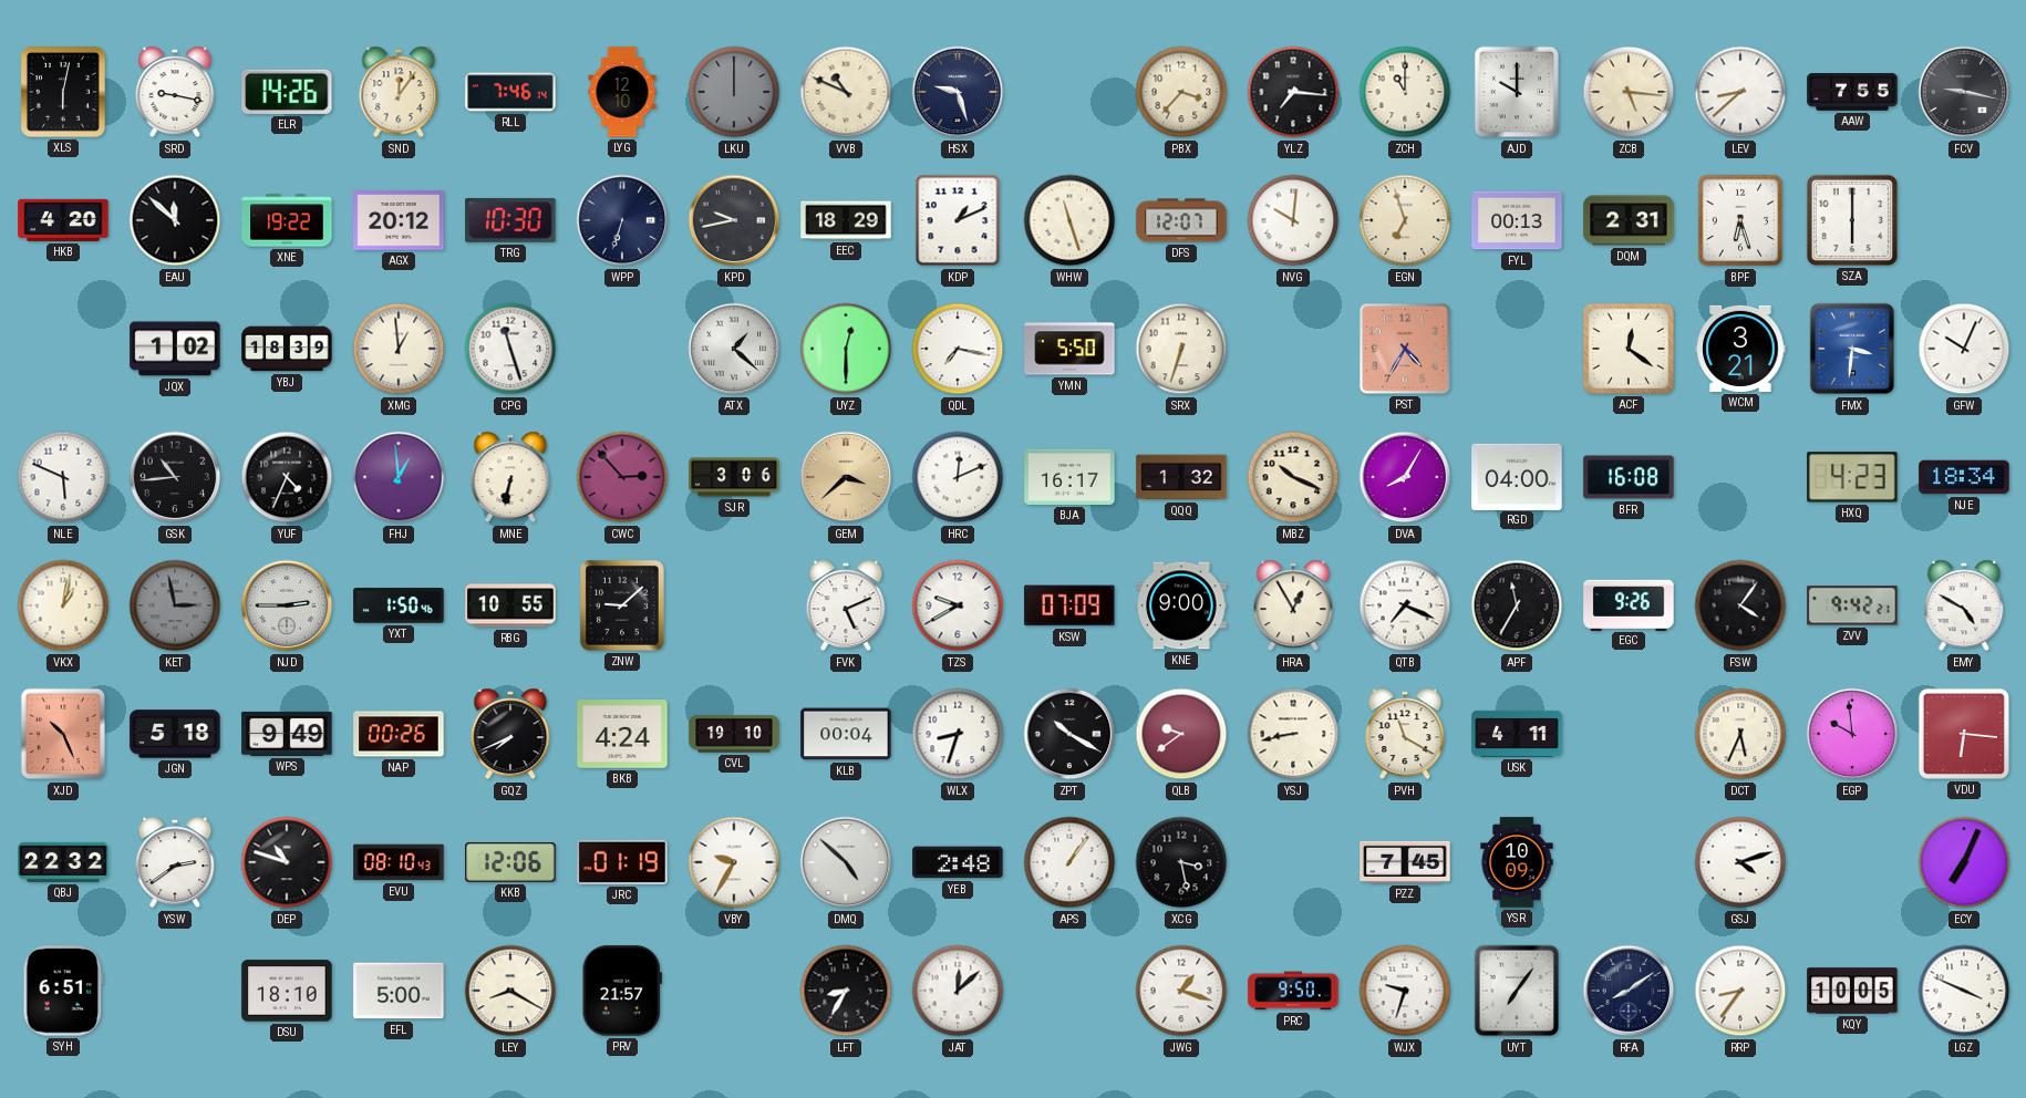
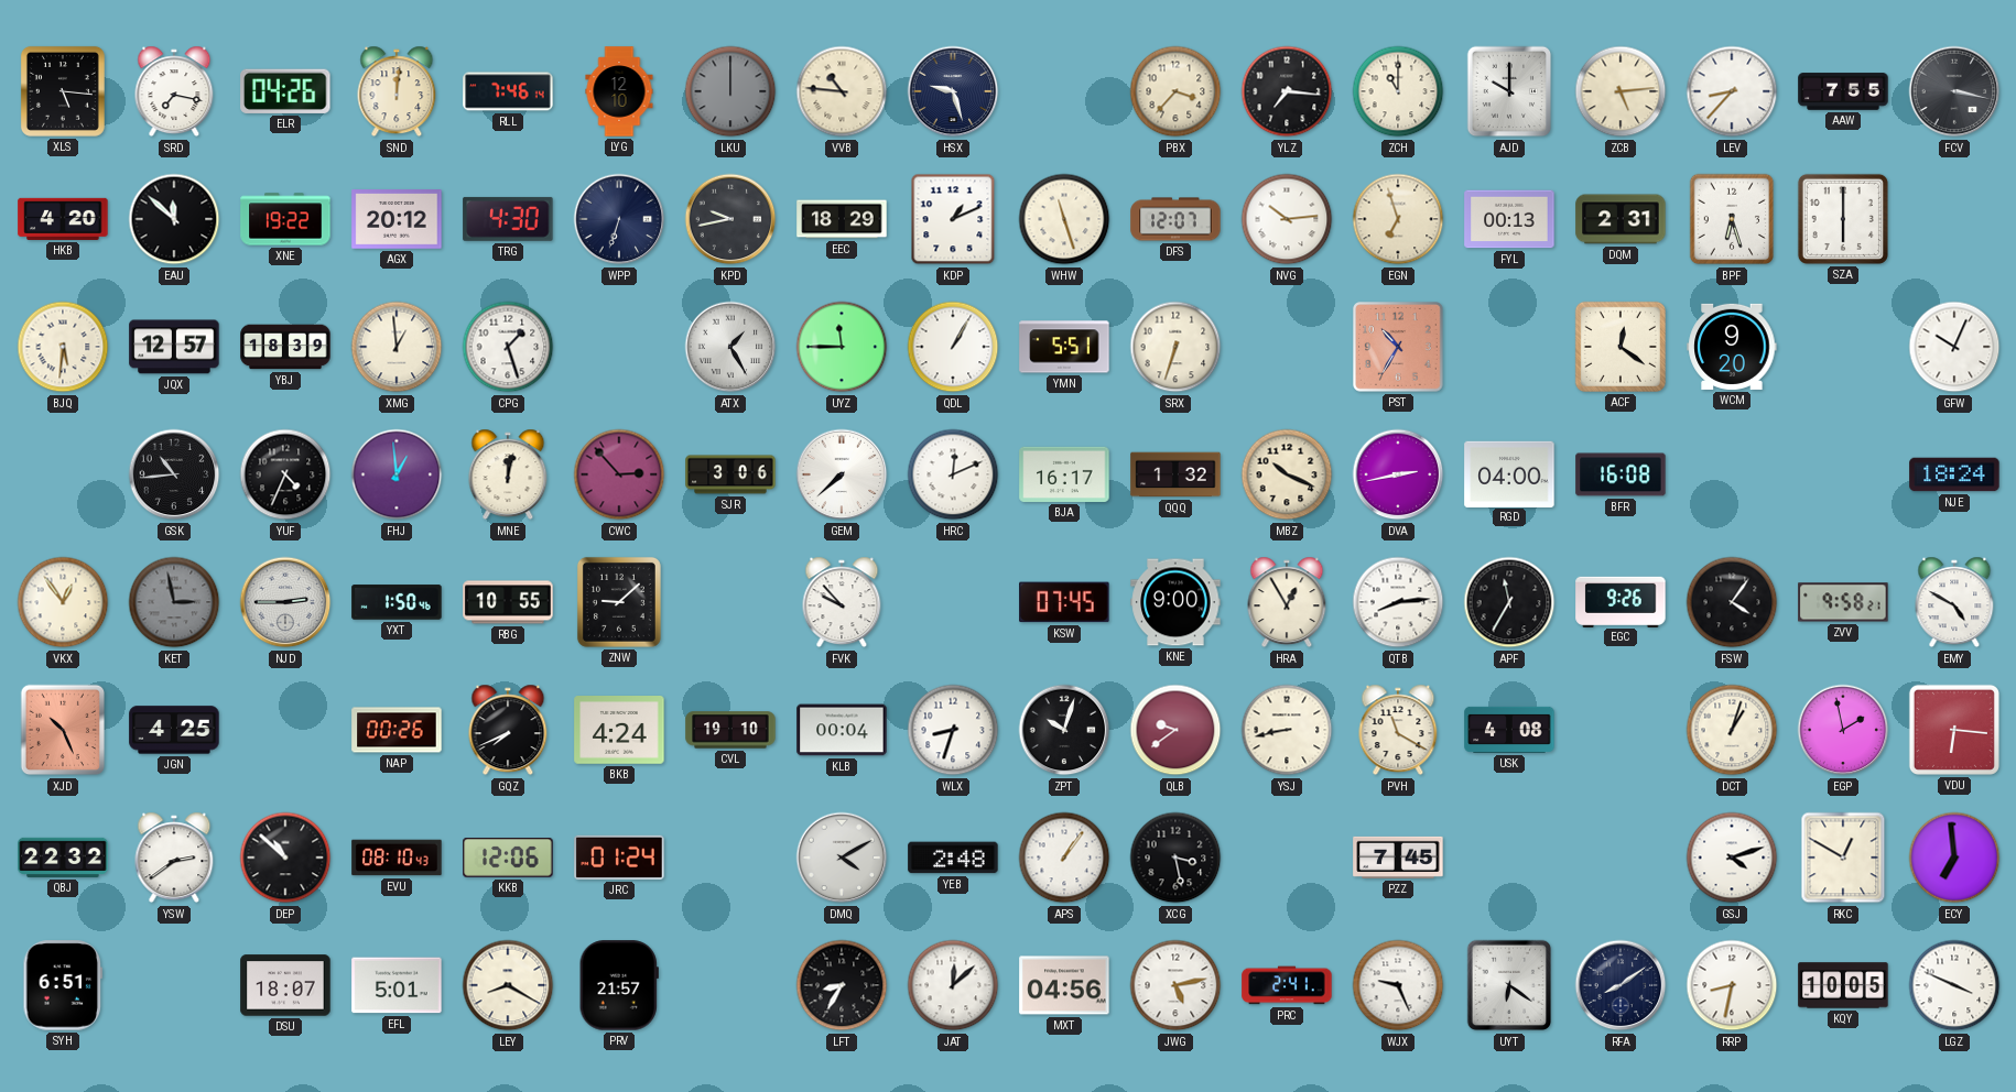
XLS: 6:02 -> 5:16
SRD: 9:17 -> 7:17
ELR: 14:26 -> 04:26
SND: 12:06 -> 12:01
VVB: 10:49 -> 10:46
ZCB: 5:16 -> 5:14
LEV: 8:38 -> 8:37
FCV: 9:17 -> 3:17
TRG: 10:30 -> 4:30
NVG: 10:01 -> 10:14
BJQ: none -> 5:31
JQX: 1:02 -> 12:57
CPG: 11:27 -> 1:27
ATX: 1:22 -> 1:25
UYZ: 12:30 -> 11:45
QDL: 7:17 -> 1:05
YMN: 5:50 -> 5:51
PST: 4:35 -> 10:35
WCM: 3:21 -> 9:20
FMX: 3:31 -> none
NLE: 5:49 -> none
MNE: 6:32 -> 12:02
GEM: 3:38 -> 7:38
GEM dial: champagne -> white
DVA: 8:05 -> 2:43
HXQ: 4:23 -> none
NJE: 18:34 -> 18:24
VKX: 1:02 -> 12:54
FVK: 5:11 -> 9:53
TZS: 9:40 -> none
KSW: 07:09 -> 07:45
QTB: 7:19 -> 8:14
ZVV: 9:42 -> 9:58
JGN: 5:18 -> 4:25
WPS: 9:49 -> none
ZPT: 10:20 -> 10:03
USK: 4:11 -> 4:08
DCT: 5:34 -> 1:03
EGP: 9:59 -> 1:58
DEP: 10:48 -> 10:52
JRC: 01:19 -> 01:24
VBY: 9:35 -> none
DMQ: 4:52 -> 4:10
YSR: 10:09 -> none
RKC: none -> 12:50
ECY: 7:04 -> 6:59
DSU: 18:10 -> 18:07
EFL: 5:00 -> 5:01
MXT: none -> 04:56
JWG: 1:18 -> 5:13
PRC: 9:50 -> 2:41
WJX: 9:33 -> 9:26
UYT: 7:06 -> 6:21
RRP: 8:36 -> 8:32
